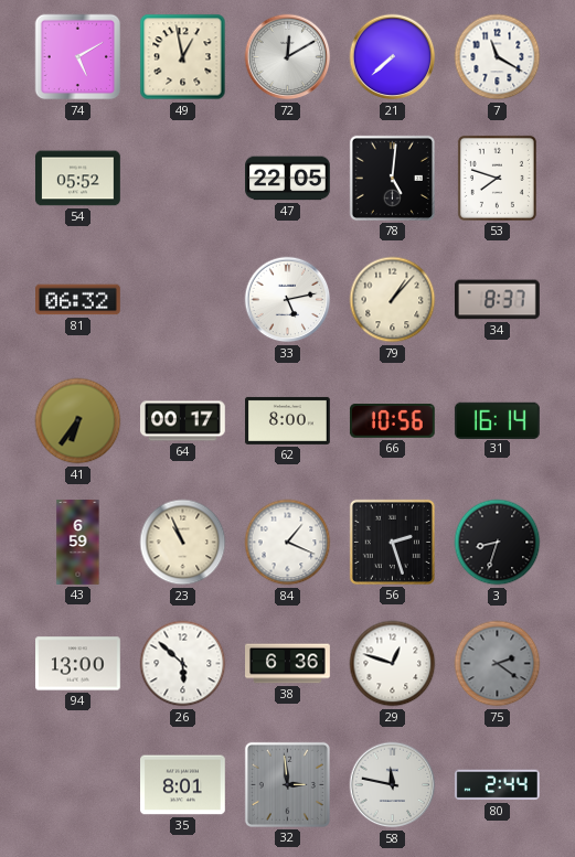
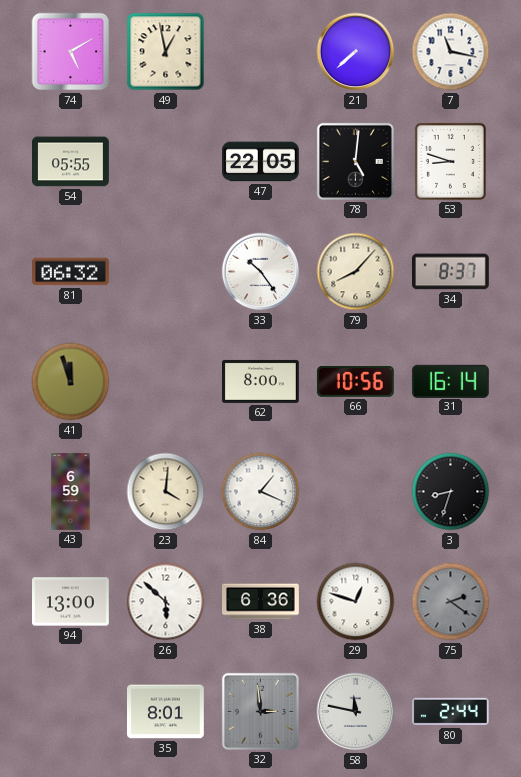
72: 12:10 -> none
7: 11:20 -> 11:17
54: 05:52 -> 05:55
53: 7:48 -> 8:48
33: 5:13 -> 10:24
79: 1:07 -> 8:07
41: 6:36 -> 11:57
64: 00:17 -> none
23: 10:56 -> 4:01
56: 2:27 -> none
